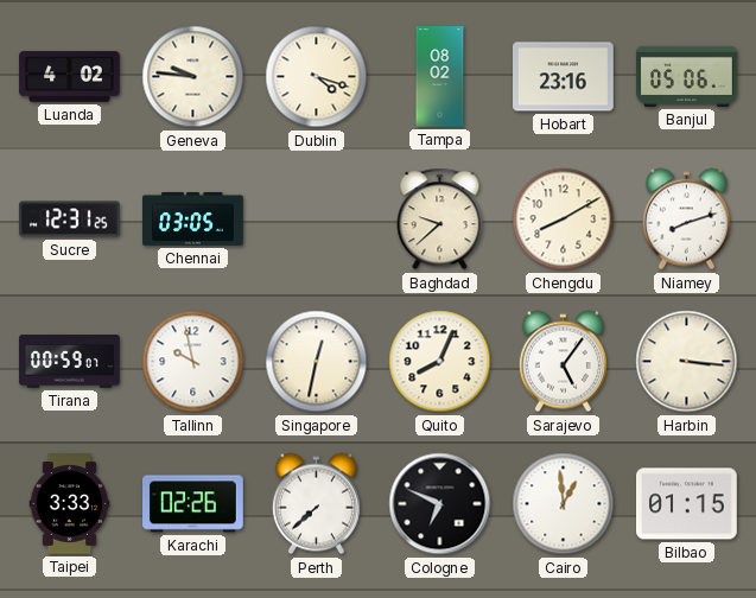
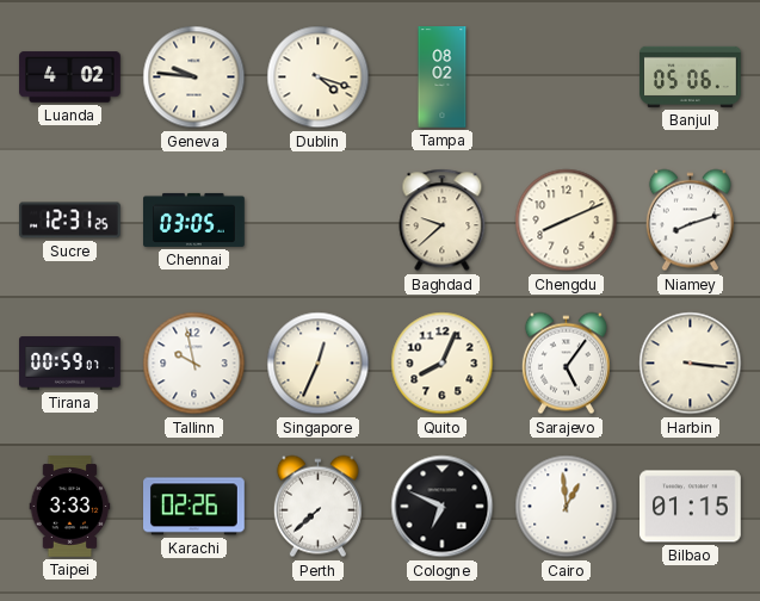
Hobart: 23:16 -> none
Chengdu: 8:10 -> 8:11
Singapore: 12:32 -> 12:34
